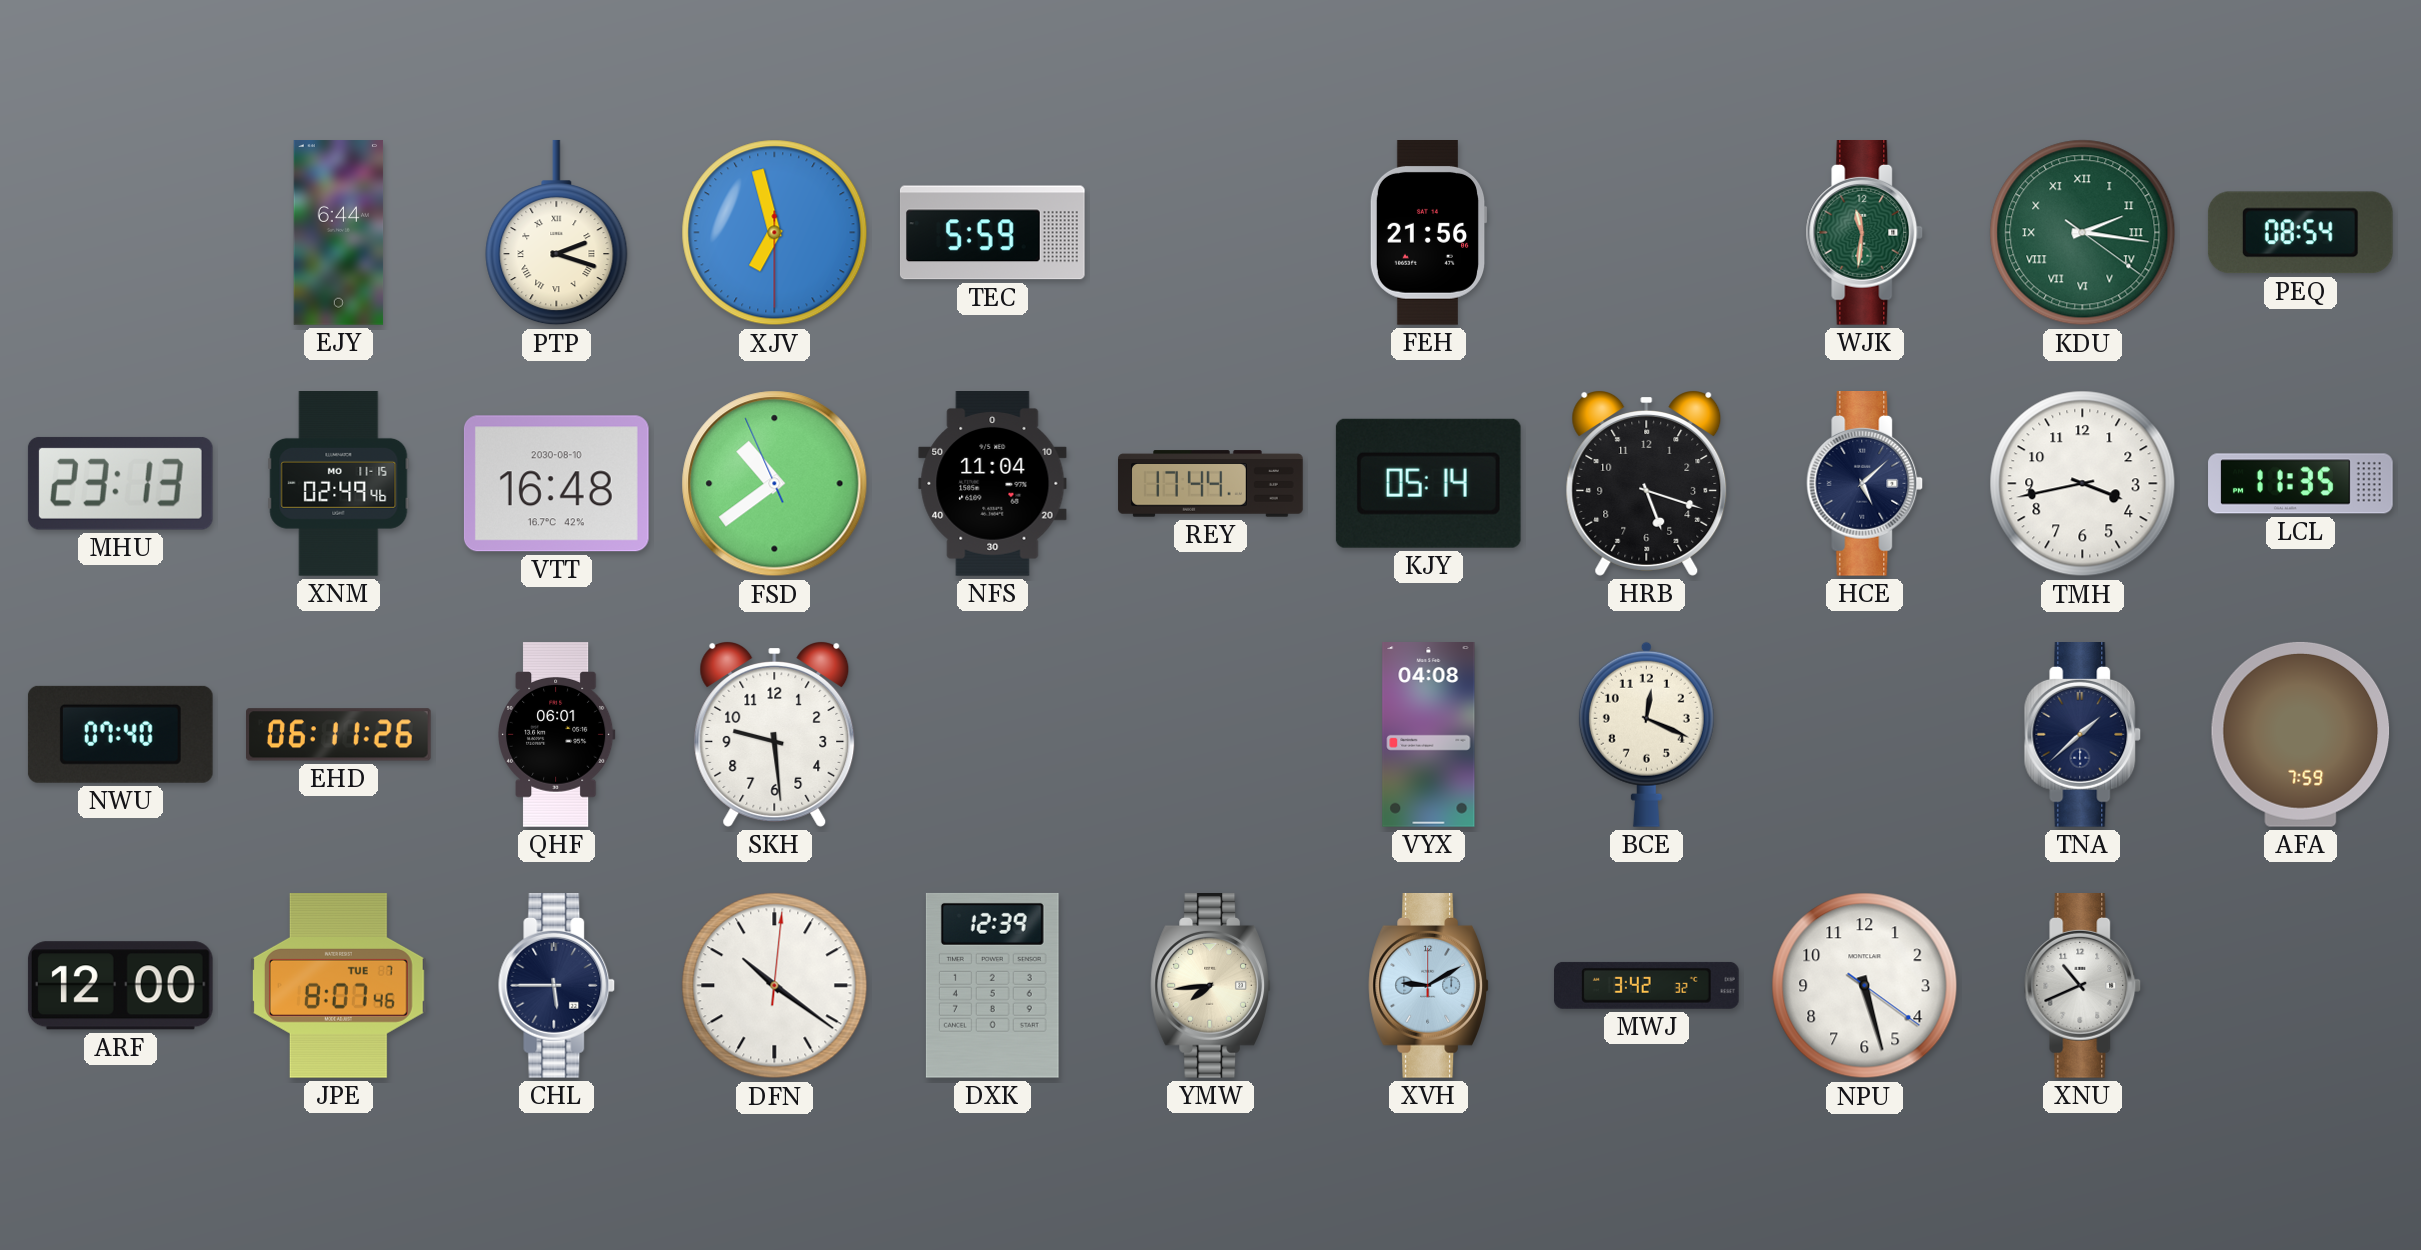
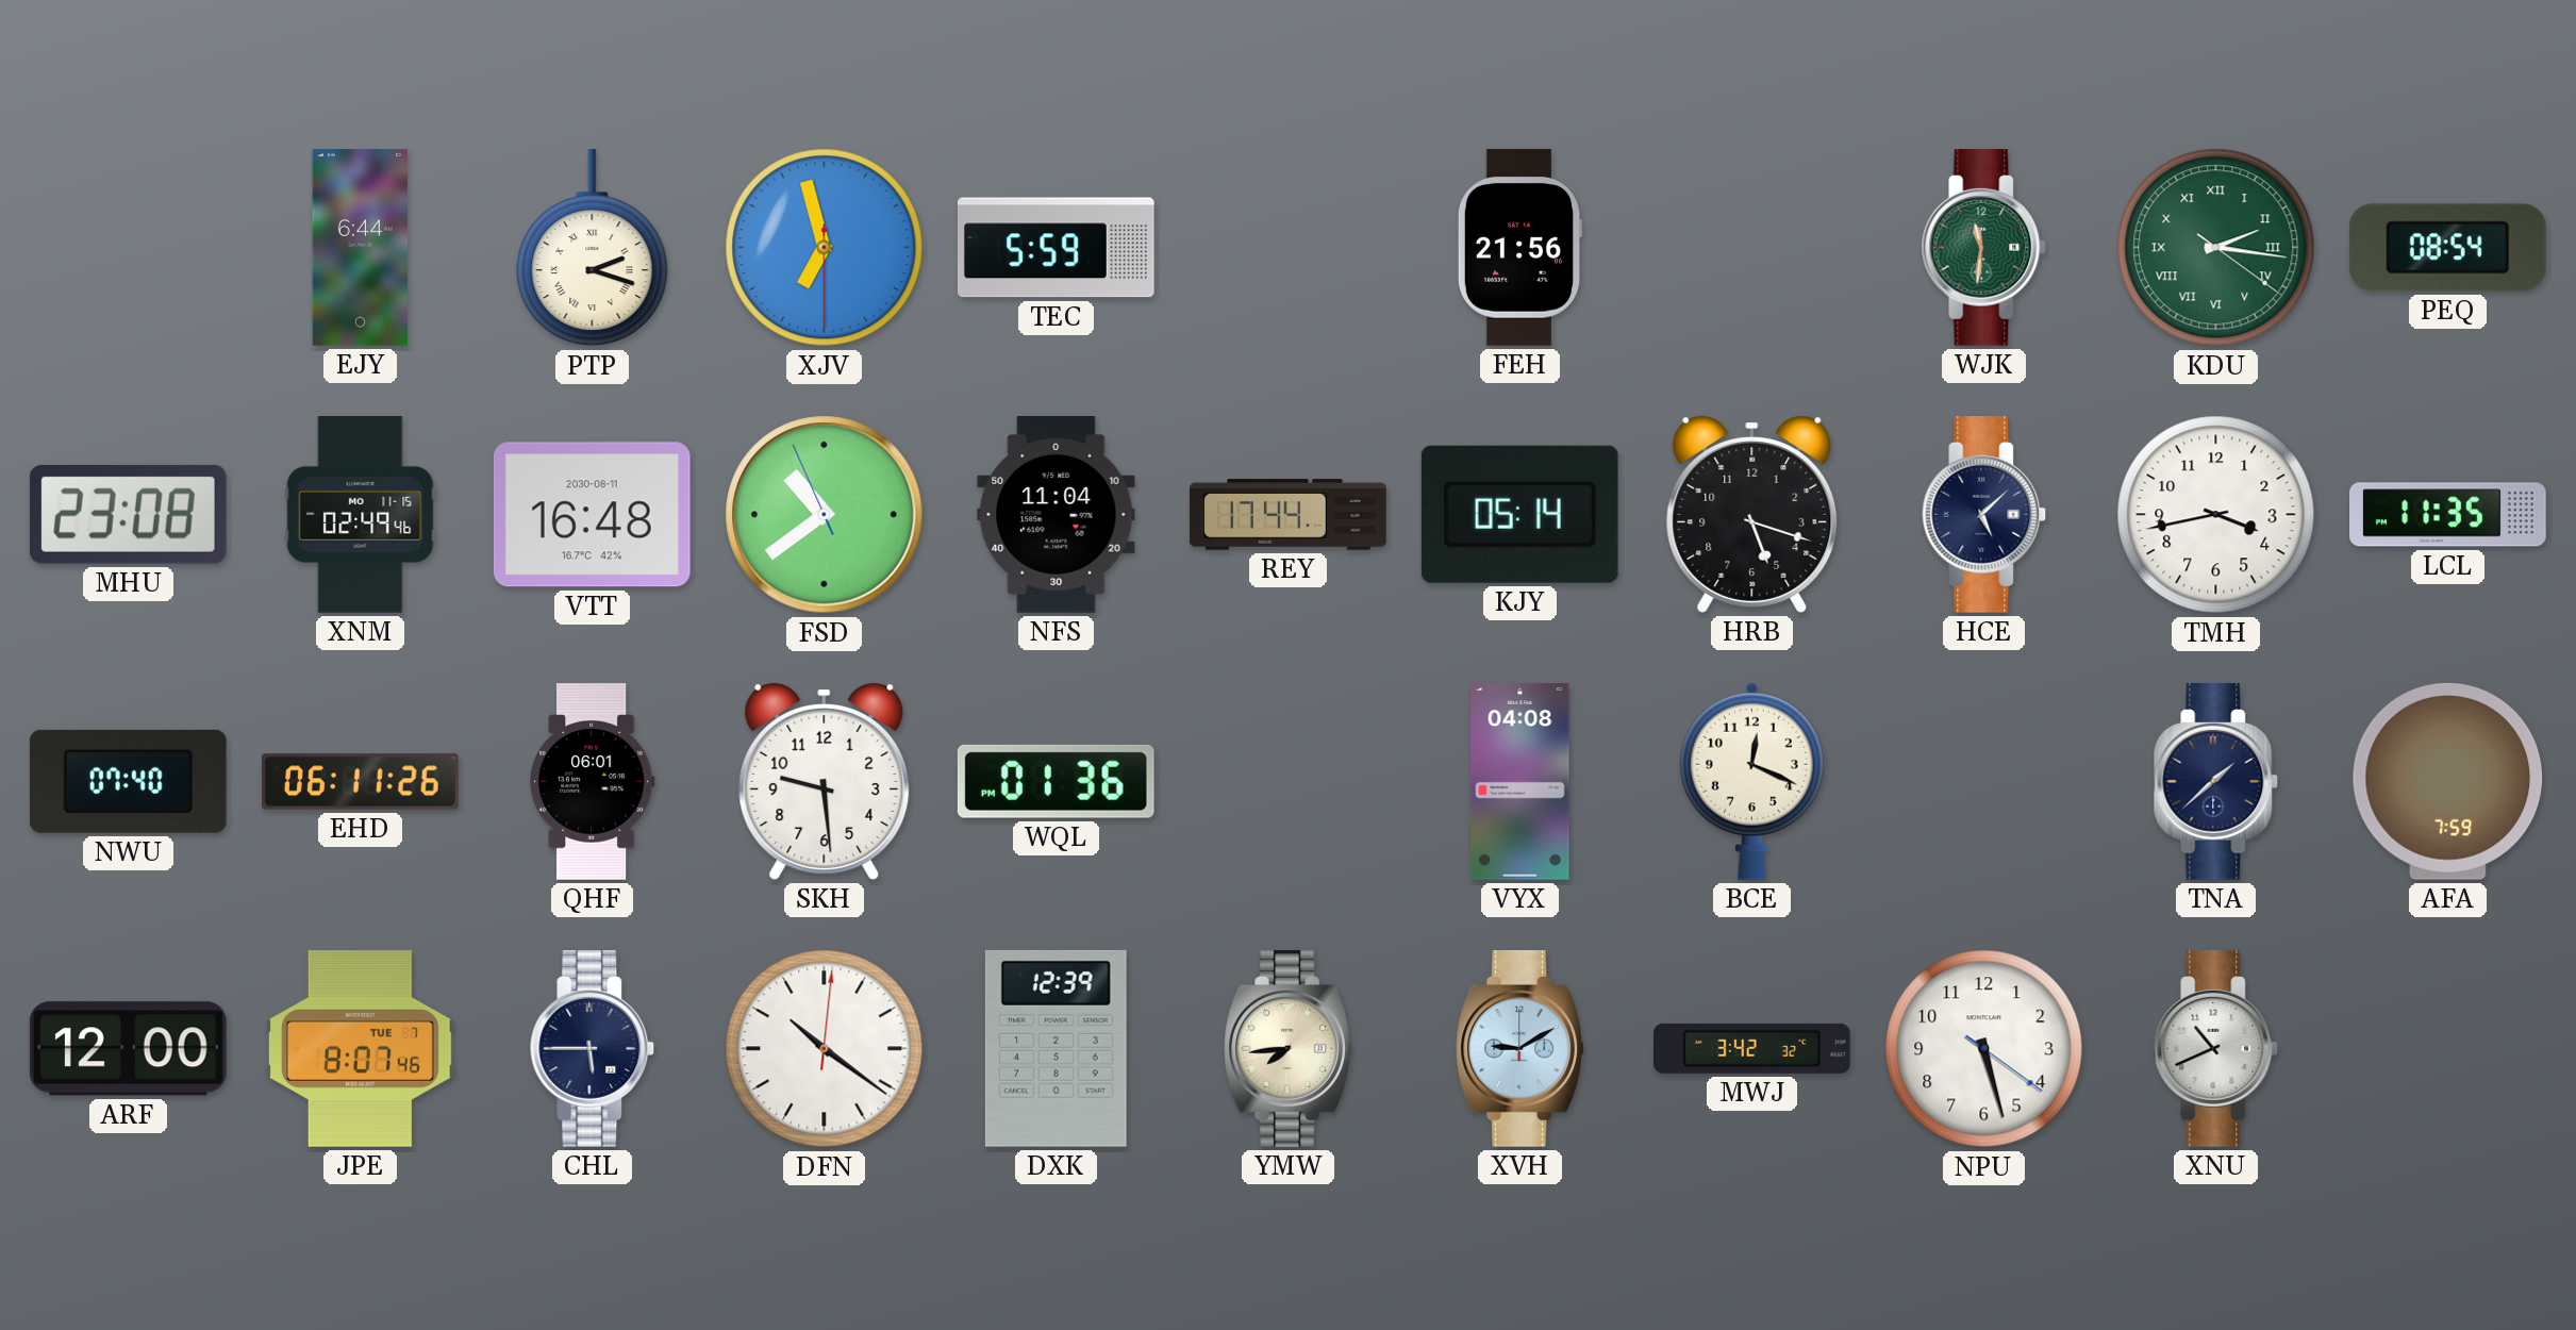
MHU: 23:13 -> 23:08
VTT date: 2030-08-10 -> 2030-08-11
WQL: none -> 01:36
